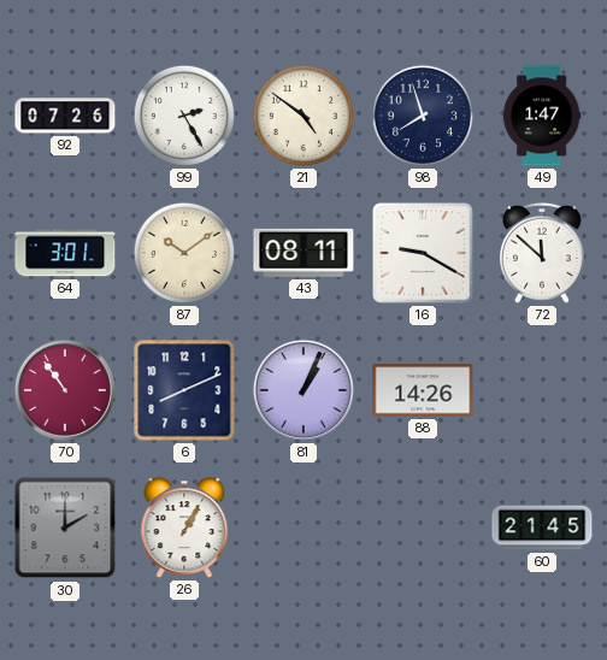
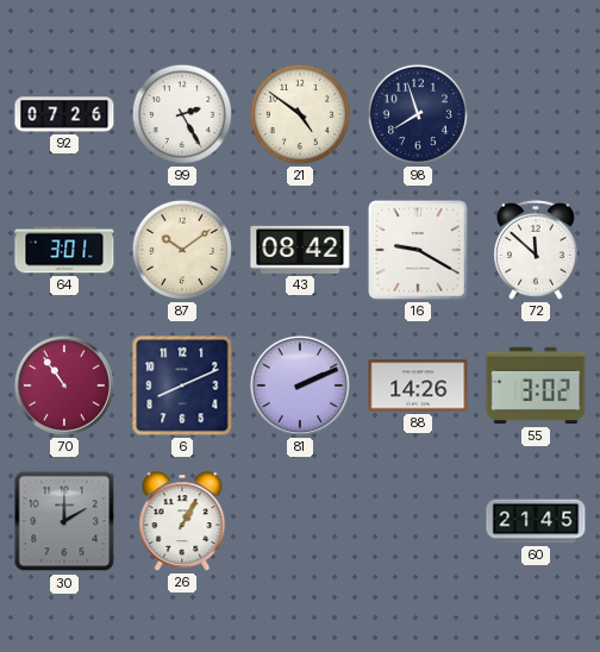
49: 1:47 -> none
43: 08:11 -> 08:42
81: 1:04 -> 2:11
55: none -> 3:02
